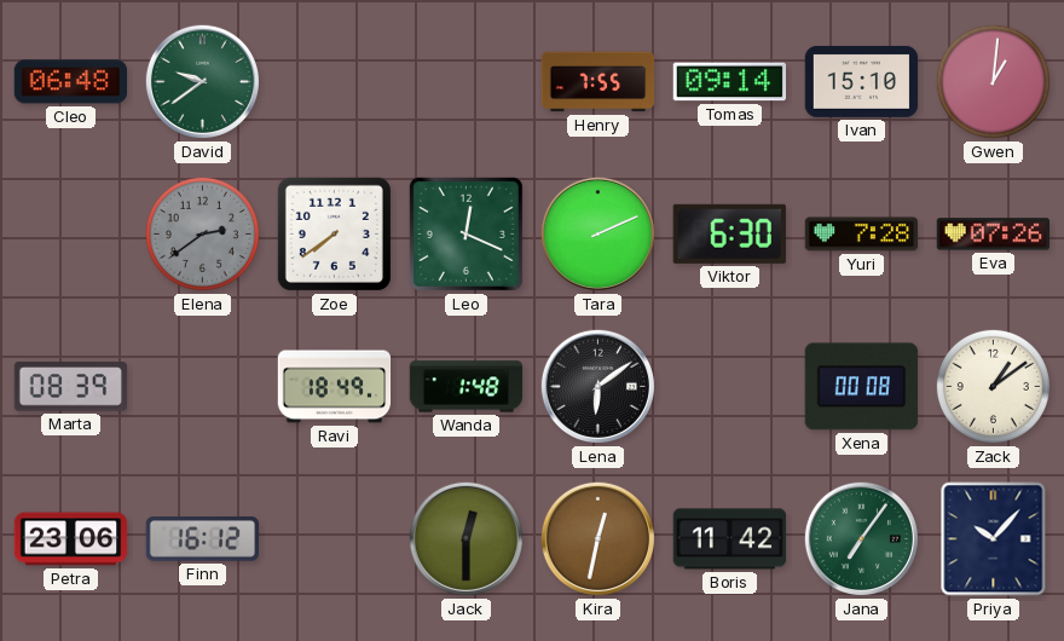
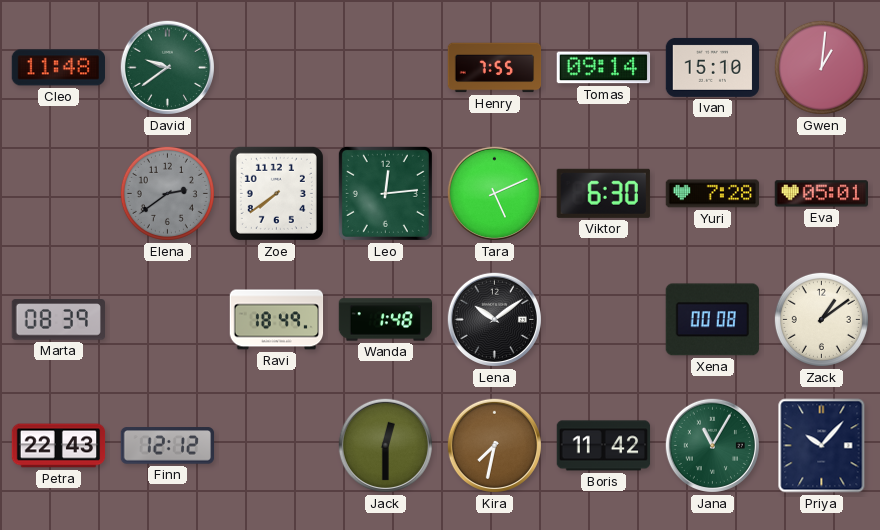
Cleo: 06:48 -> 11:48
Leo: 12:19 -> 12:14
Tara: 2:11 -> 5:11
Eva: 07:26 -> 05:01
Lena: 6:09 -> 10:09
Petra: 23:06 -> 22:43
Finn: 16:12 -> 12:12
Kira: 12:32 -> 7:32
Jana: 7:06 -> 11:05
